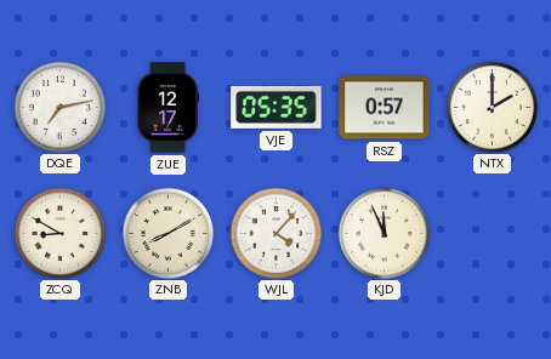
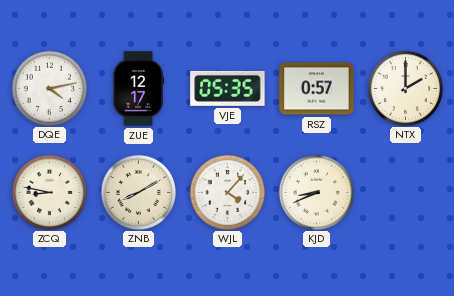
DQE: 7:13 -> 4:13
ZCQ: 8:50 -> 8:47
KJD: 11:56 -> 8:41
